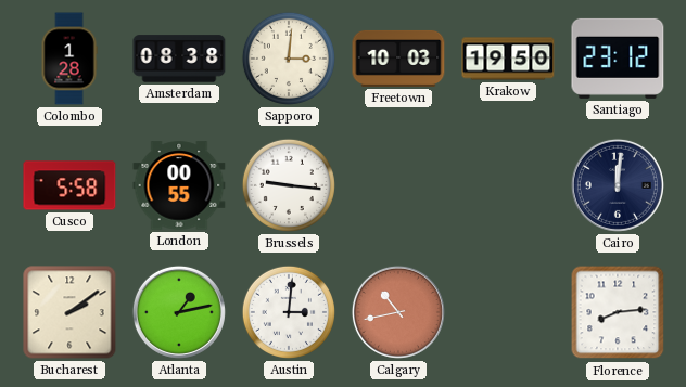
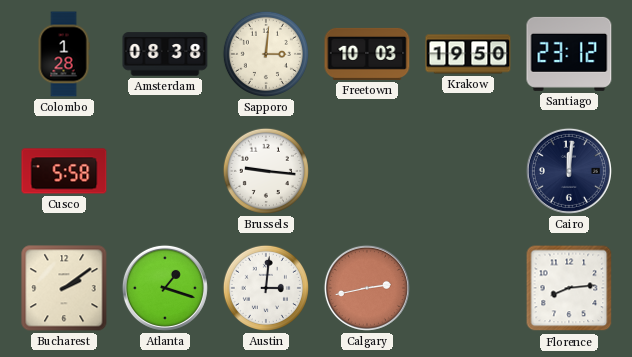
London: 00:55 -> none
Atlanta: 1:13 -> 1:18
Calgary: 10:43 -> 2:43
